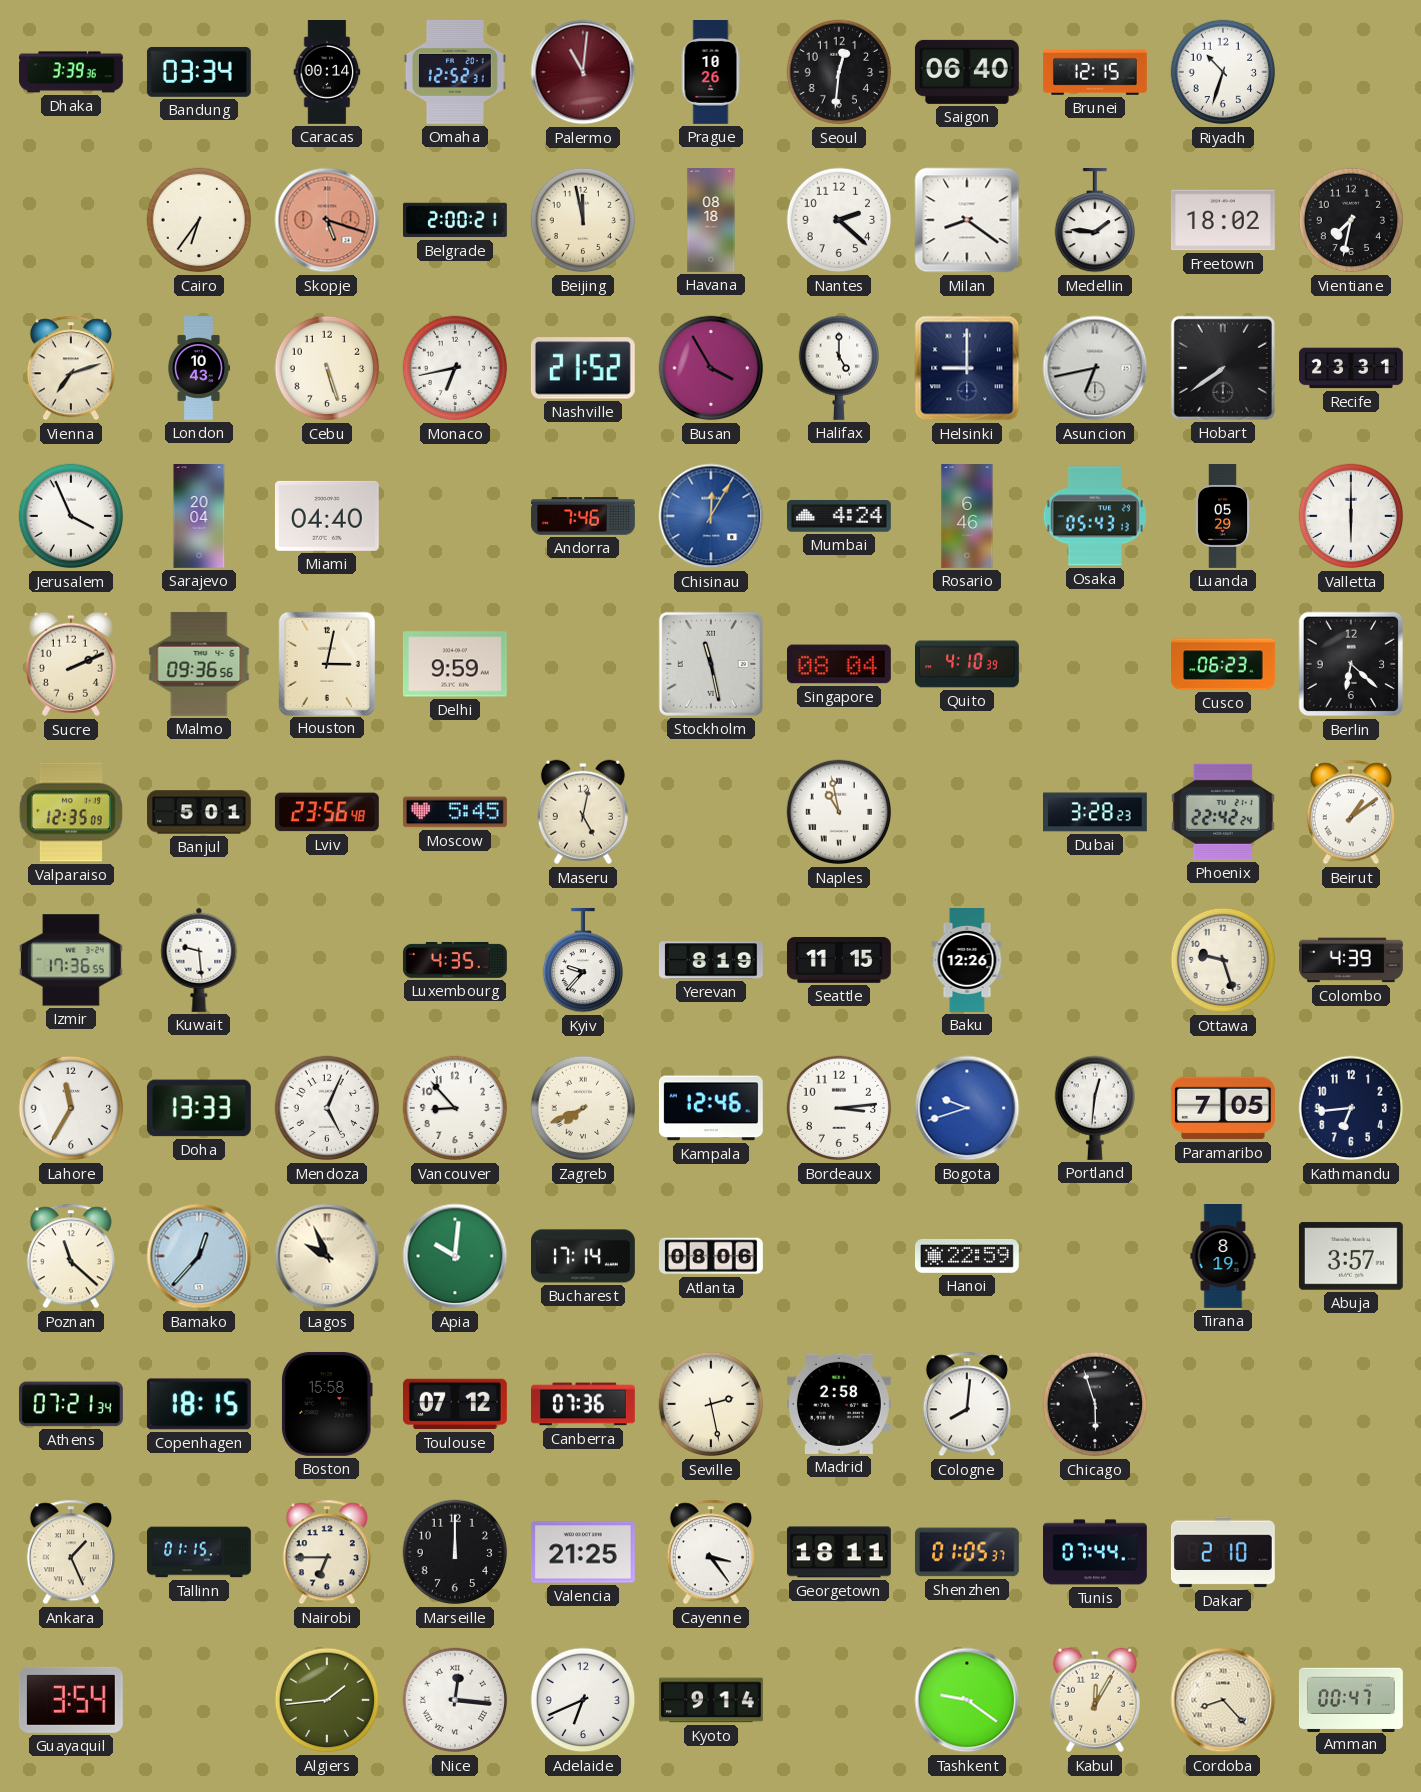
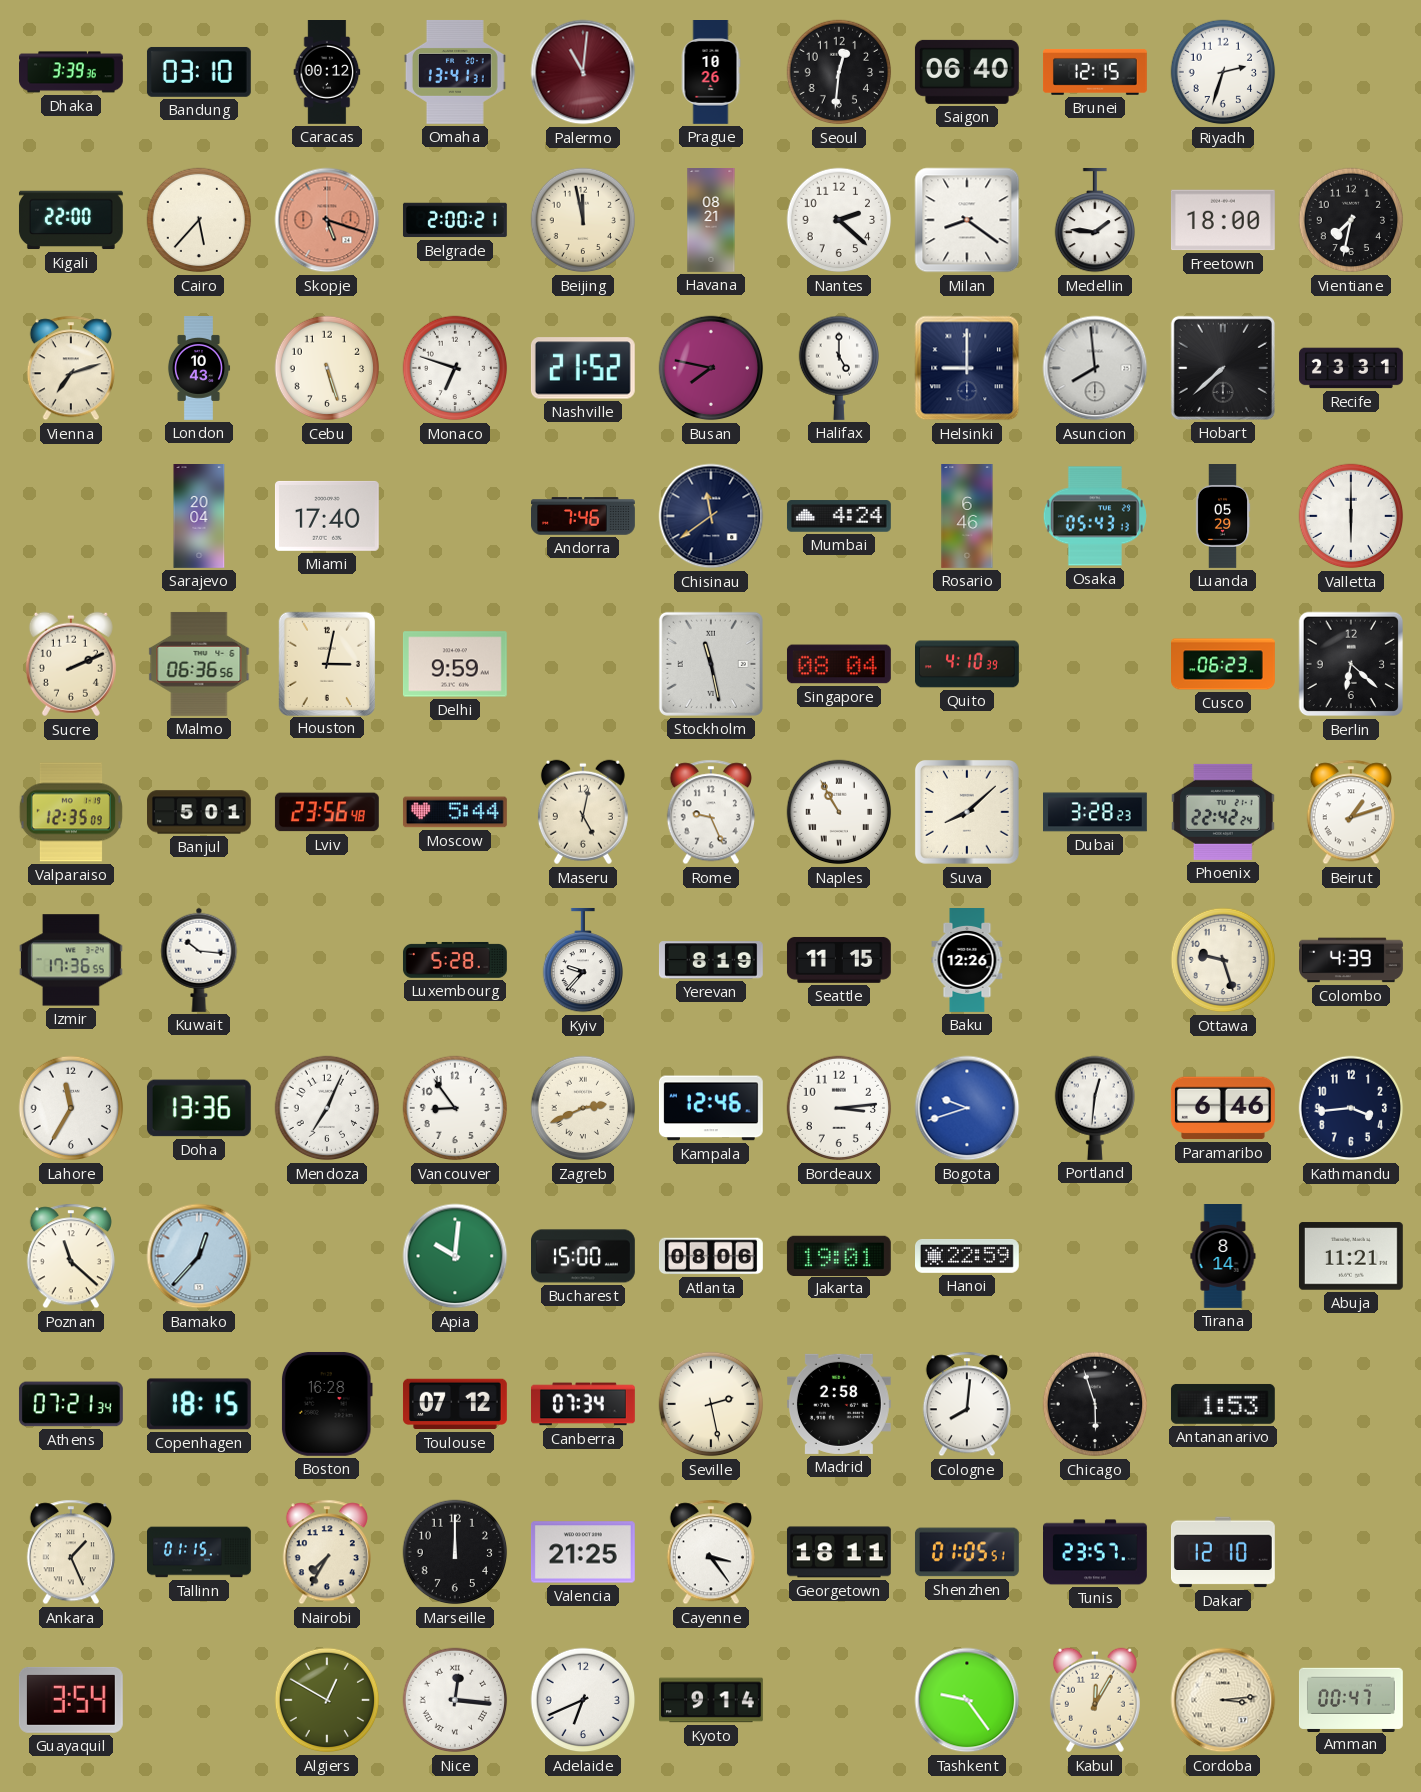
Bandung: 03:34 -> 03:10
Caracas: 00:14 -> 00:12
Omaha: 12:52 -> 13:41
Riyadh: 10:33 -> 2:33
Kigali: none -> 22:00
Cairo: 6:36 -> 5:37
Havana: 08:18 -> 08:21
Freetown: 18:02 -> 18:00
Monaco: 6:43 -> 6:48
Busan: 3:55 -> 7:47
Asuncion: 6:43 -> 7:59
Hobart: 7:39 -> 7:38
Jerusalem: 3:56 -> none
Miami: 04:40 -> 17:40
Chisinau: 12:05 -> 11:39
Chisinau dial: blue -> navy
Malmo: 09:36 -> 06:36
Moscow: 5:45 -> 5:44
Rome: none -> 9:26
Naples: 10:58 -> 10:55
Suva: none -> 8:08
Beirut: 1:09 -> 1:12
Kuwait: 9:29 -> 10:16
Luxembourg: 4:35 -> 5:28
Doha: 13:33 -> 13:36
Mendoza: 5:04 -> 7:04
Vancouver: 8:53 -> 8:54
Zagreb: 7:41 -> 2:41
Paramaribo: 7:05 -> 6:46
Kathmandu: 6:44 -> 3:44
Lagos: 9:56 -> none
Bucharest: 17:14 -> 15:00
Jakarta: none -> 19:01
Tirana: 8:19 -> 8:14
Abuja: 3:57 -> 11:21
Boston: 15:58 -> 16:28
Canberra: 07:36 -> 07:34
Antananarivo: none -> 1:53
Nairobi: 6:45 -> 7:35
Shenzhen: 01:05:37 -> 01:05:51
Tunis: 07:44 -> 23:57
Dakar: 2:10 -> 12:10
Algiers: 1:44 -> 12:50
Tashkent: 9:21 -> 9:24
Cordoba: 8:23 -> 3:14
